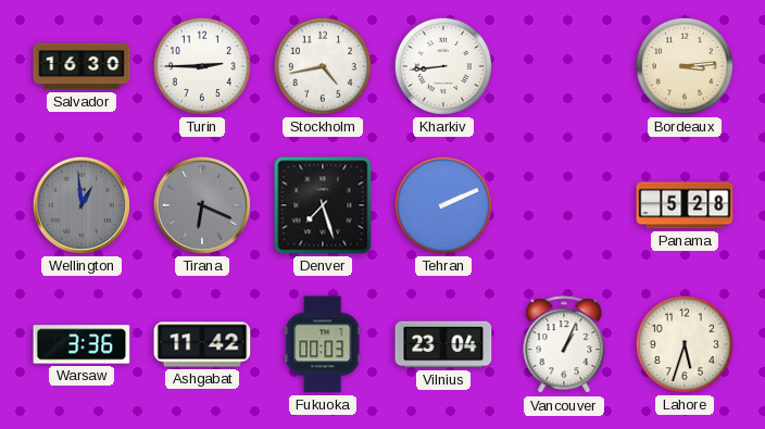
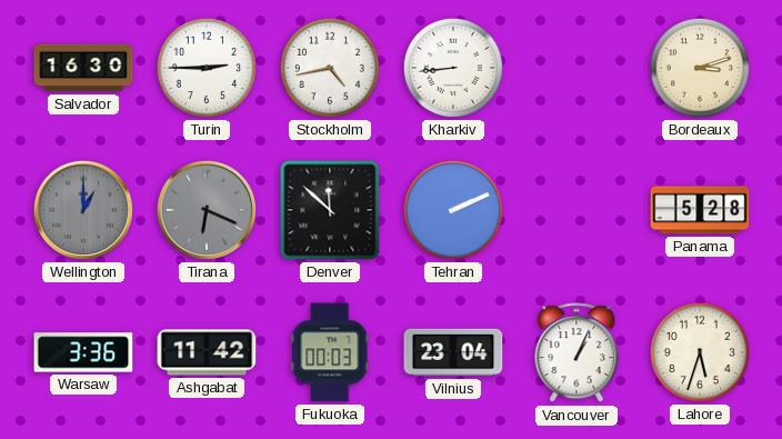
Bordeaux: 3:14 -> 3:12
Wellington: 12:59 -> 1:00
Denver: 7:27 -> 11:52
